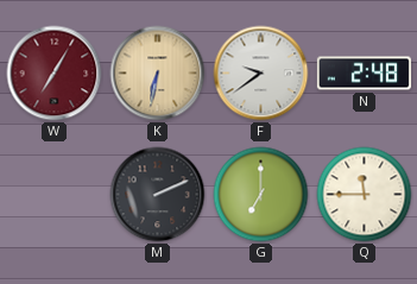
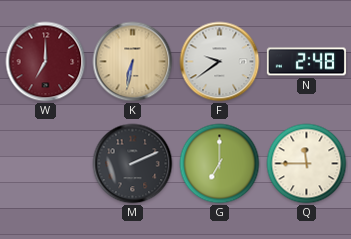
W: 7:05 -> 7:00
